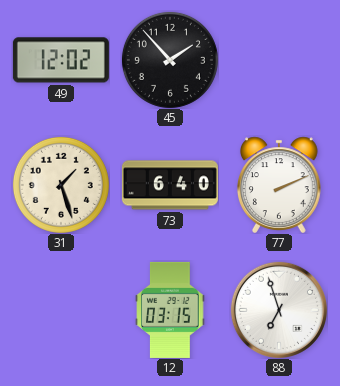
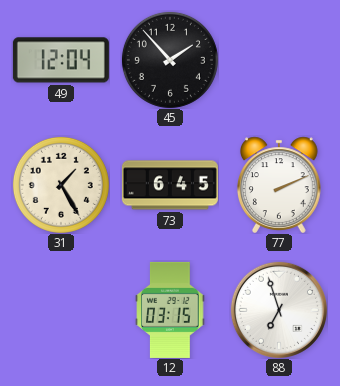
49: 12:02 -> 12:04
31: 1:27 -> 1:25
73: 6:40 -> 6:45
